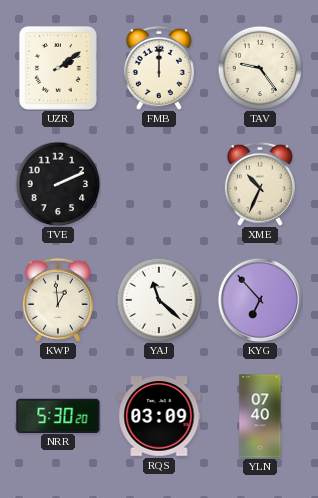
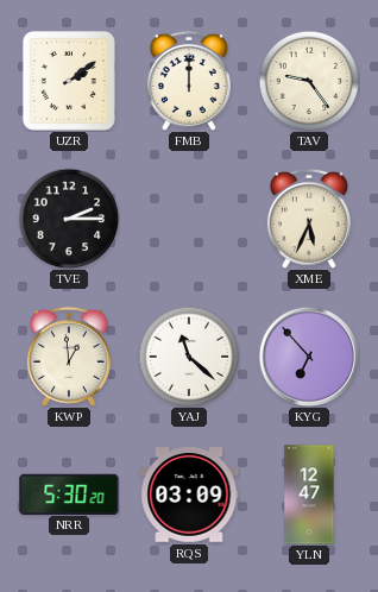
TVE: 2:11 -> 2:15
XME: 10:34 -> 5:34
YLN: 07:40 -> 12:47
